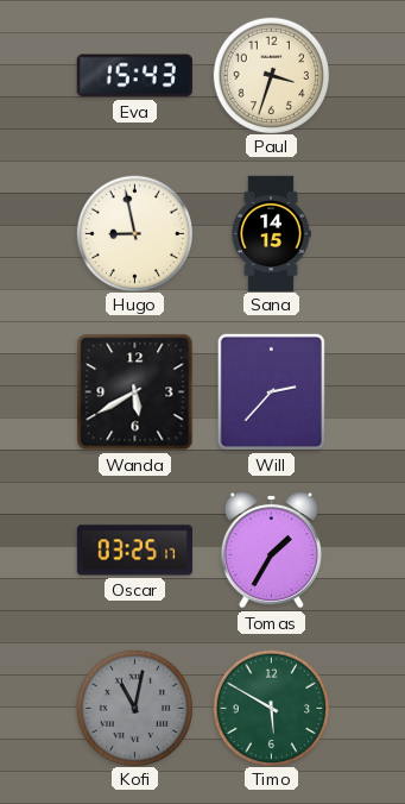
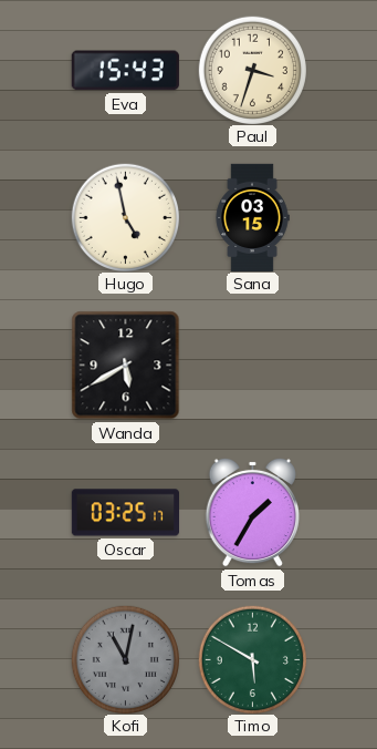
Hugo: 8:58 -> 4:58
Sana: 14:15 -> 03:15
Will: 2:37 -> none
